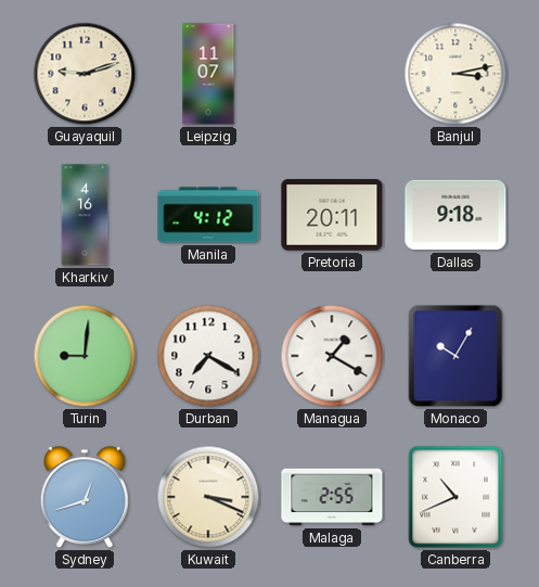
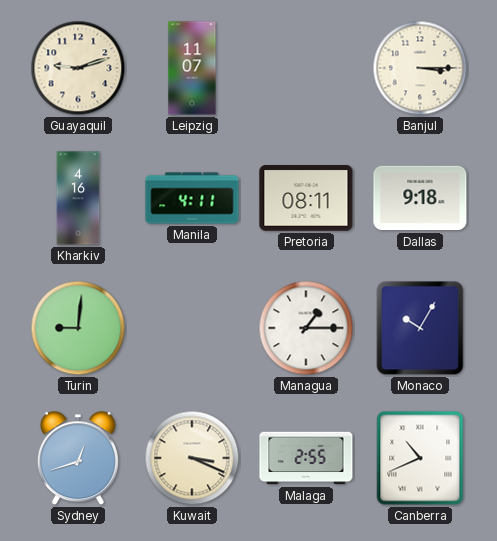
Banjul: 3:13 -> 3:15
Manila: 4:12 -> 4:11
Pretoria: 20:11 -> 08:11
Durban: 7:20 -> none
Managua: 1:20 -> 1:15
